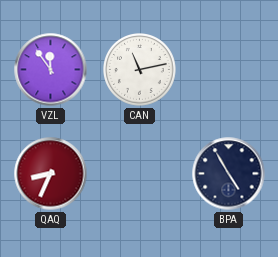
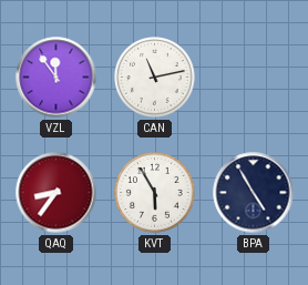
QAQ: 8:34 -> 8:36
KVT: none -> 5:55
